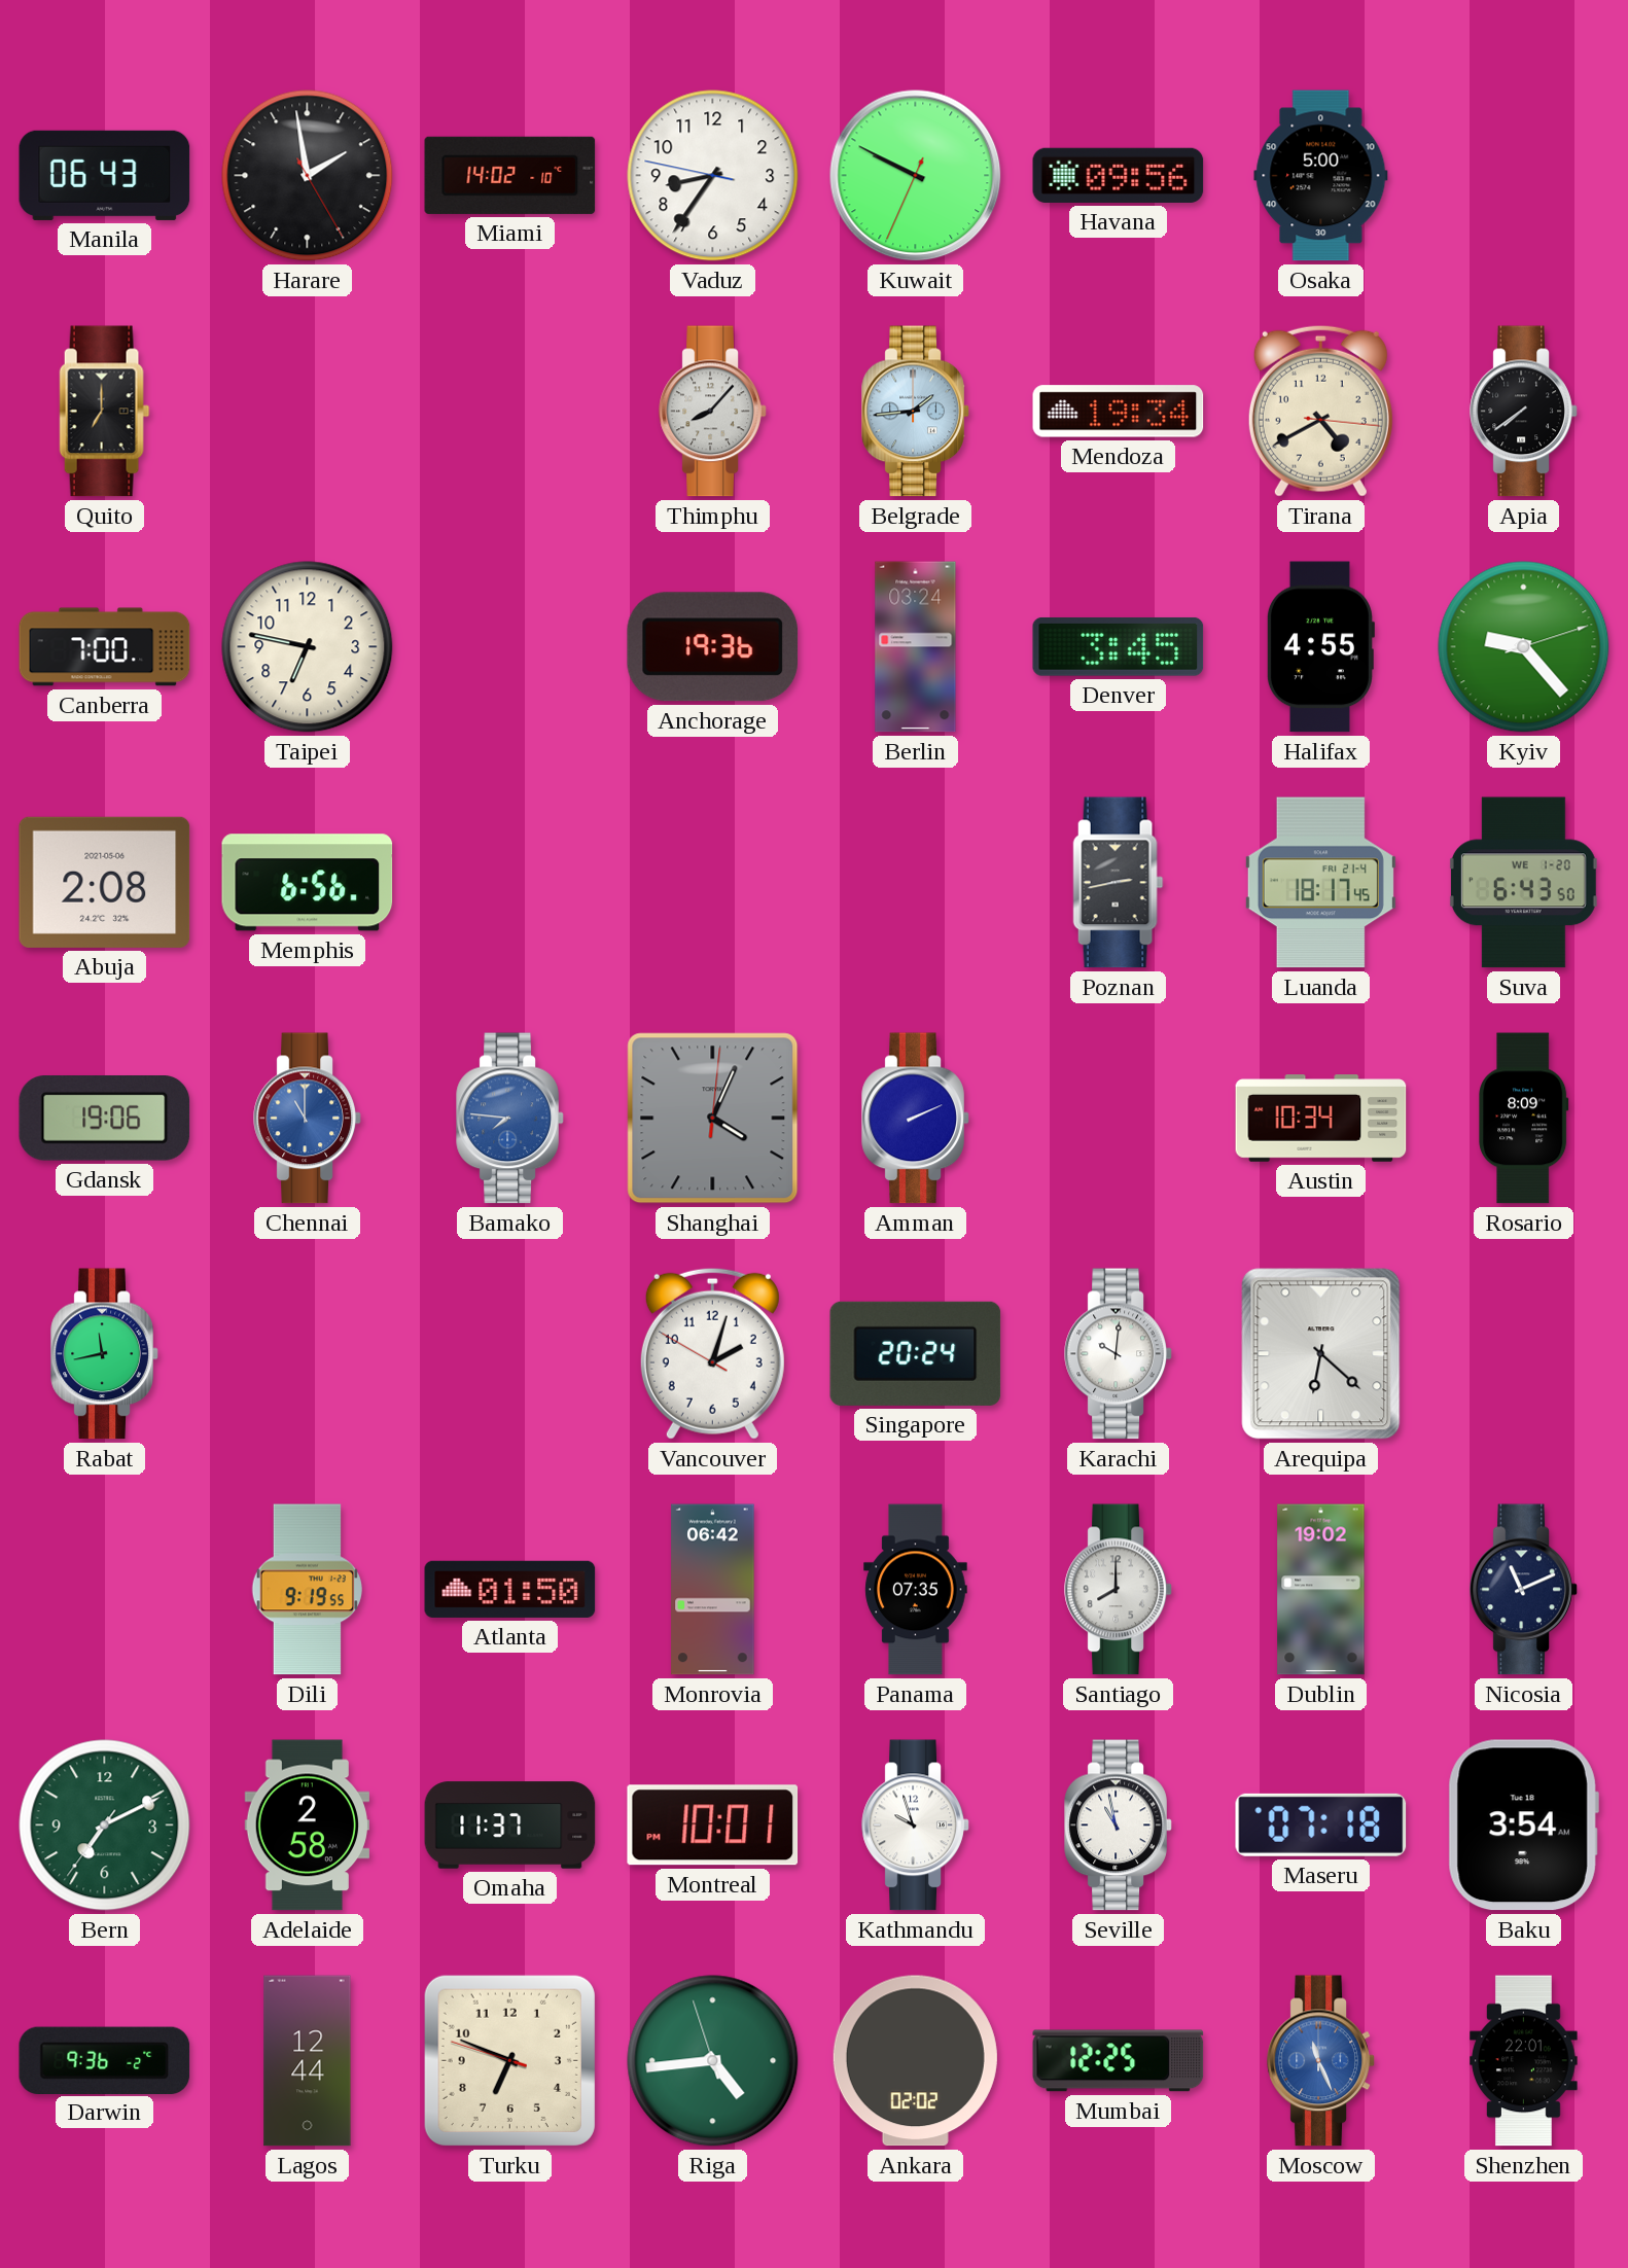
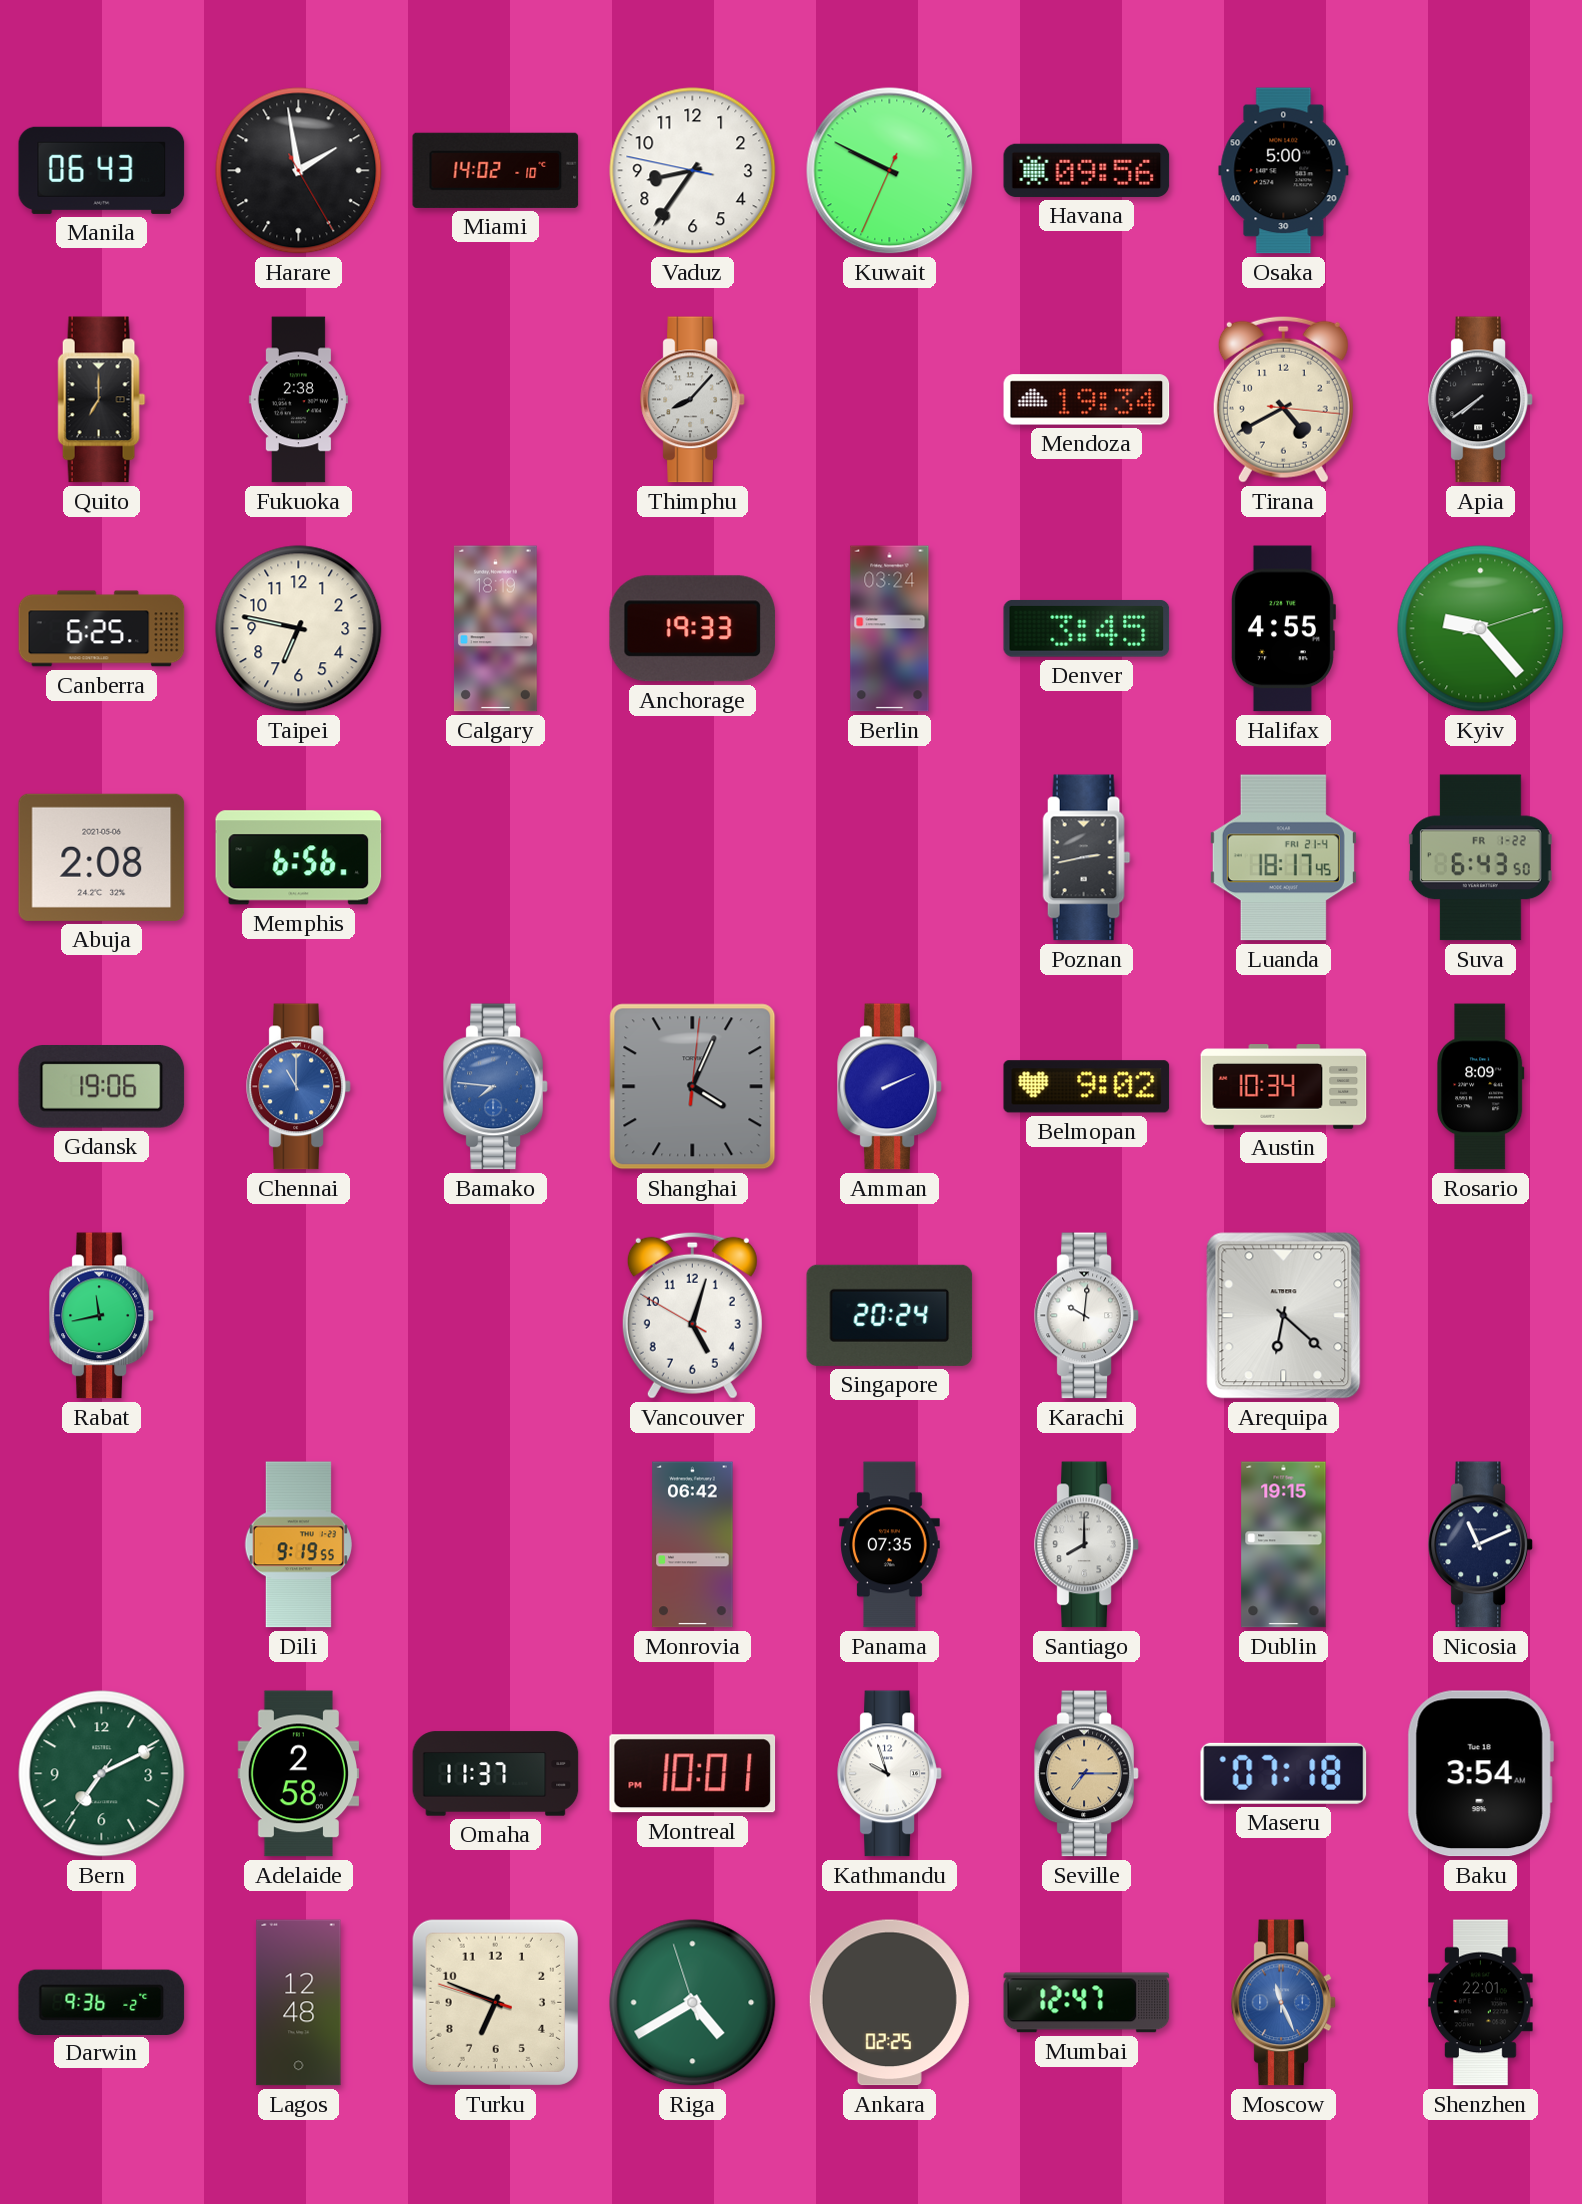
Fukuoka: none -> 2:38
Belgrade: 1:44 -> none
Canberra: 7:00 -> 6:25
Calgary: none -> 18:19
Anchorage: 19:36 -> 19:33
Suva date: WE 1-20 -> FR 1-22
Belmopan: none -> 9:02
Vancouver: 2:02 -> 5:02
Atlanta: 01:50 -> none
Dublin: 19:02 -> 19:15
Seville: 10:58 -> 7:15
Seville dial: white -> champagne
Lagos: 12:44 -> 12:48
Riga: 4:43 -> 4:39
Ankara: 02:02 -> 02:25
Mumbai: 12:25 -> 12:47
